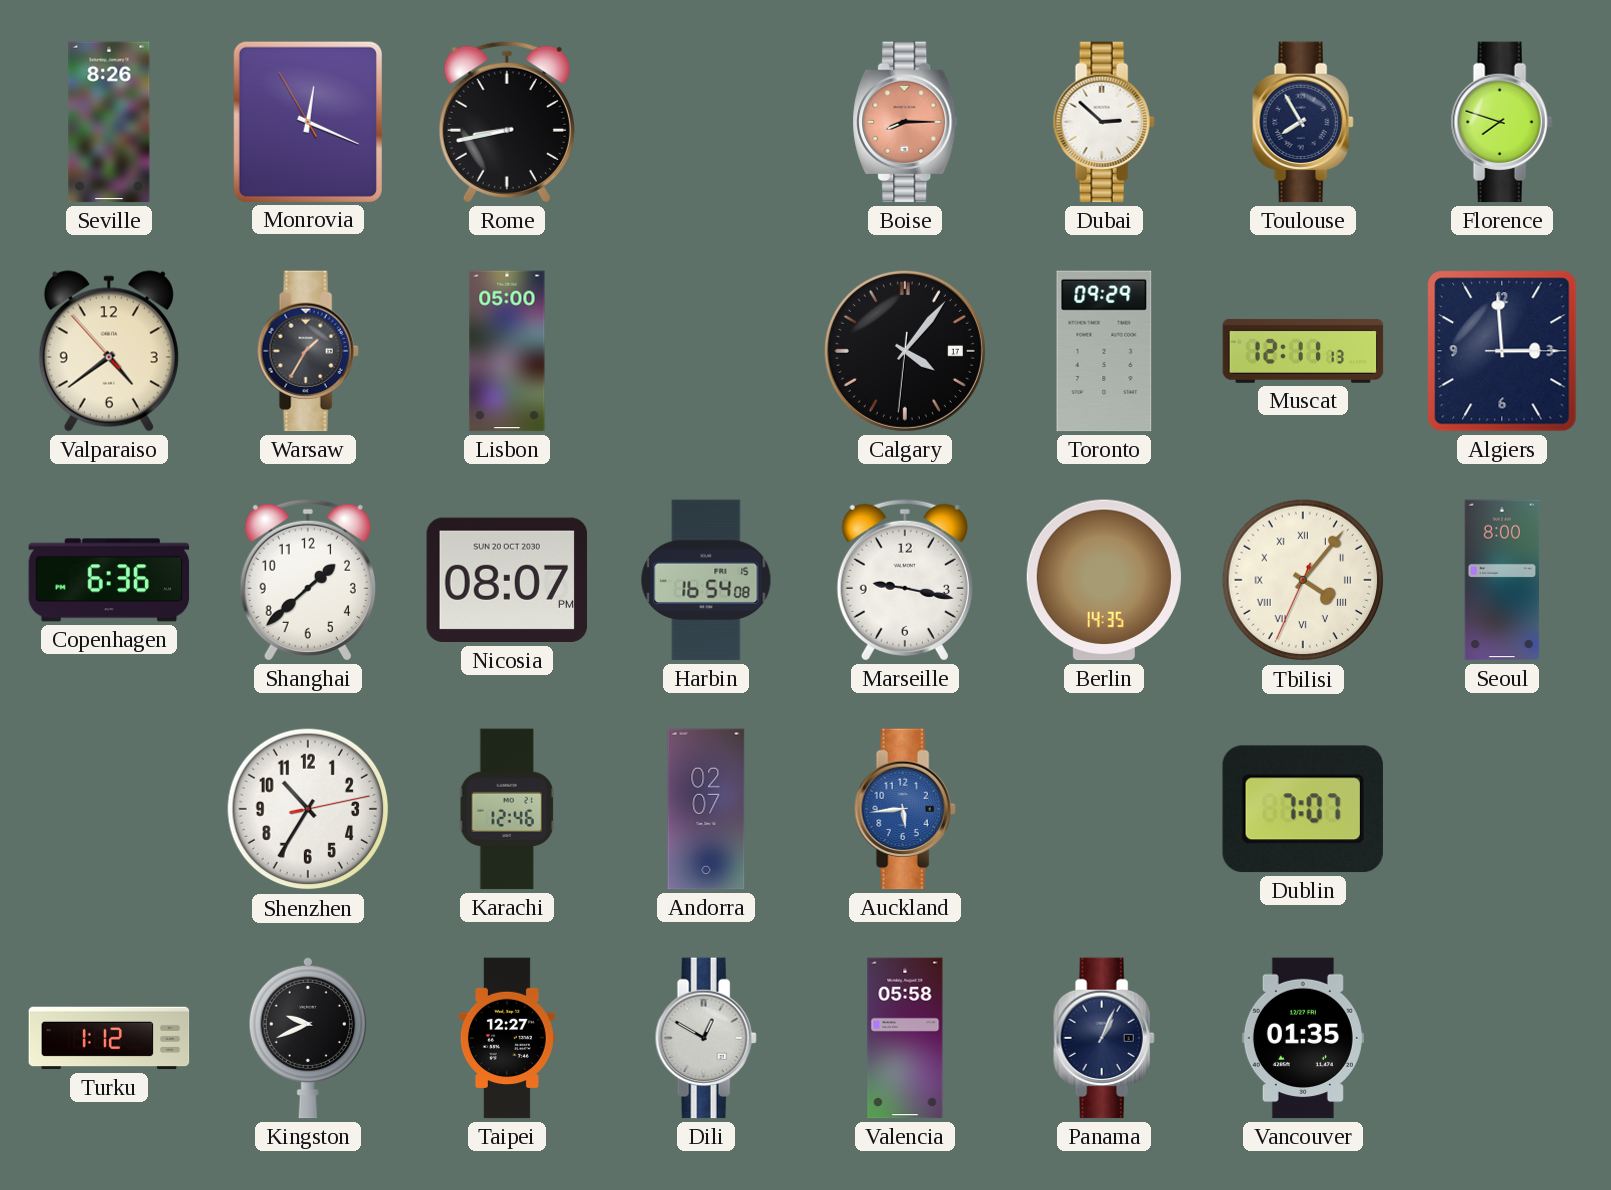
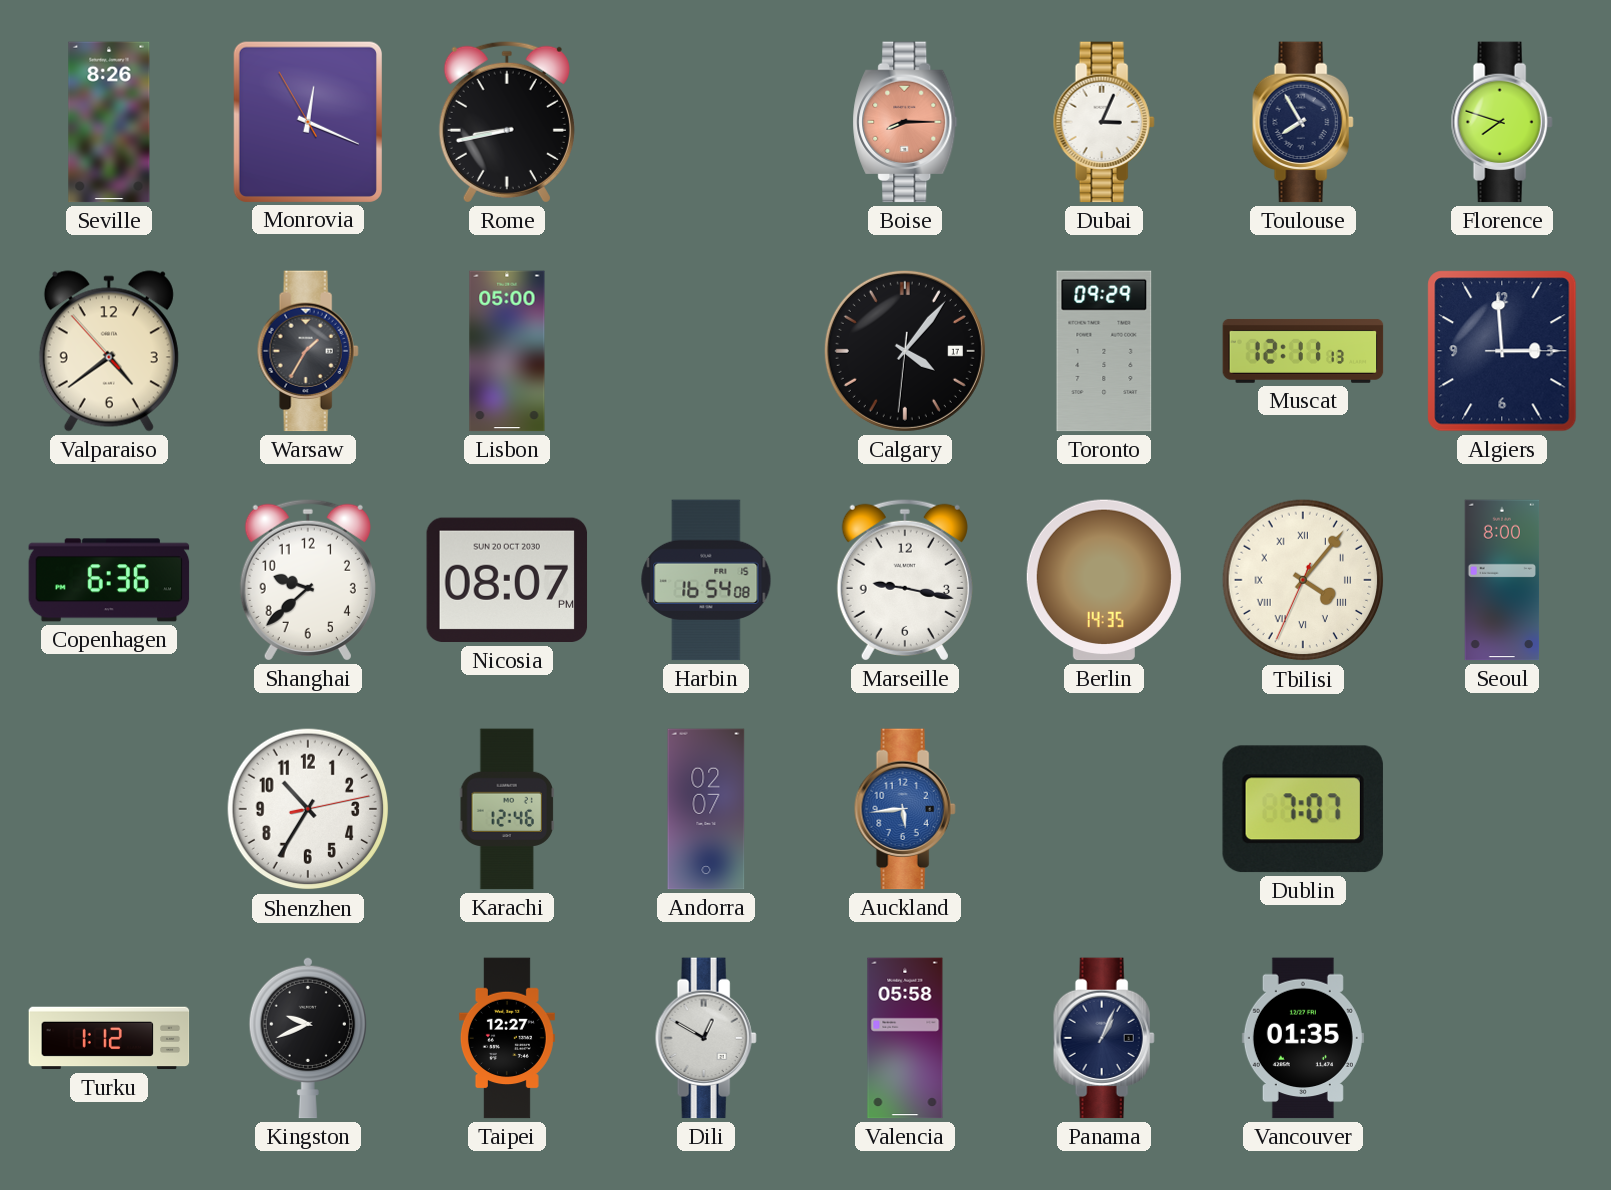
Dubai: 2:52 -> 3:04
Shanghai: 1:38 -> 9:38
